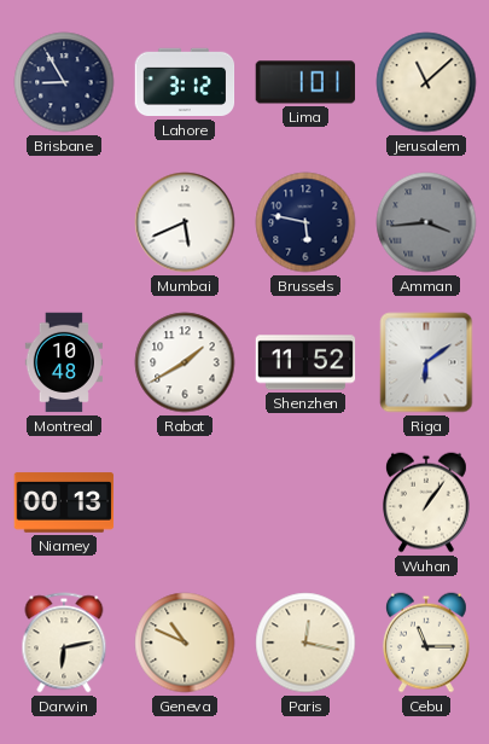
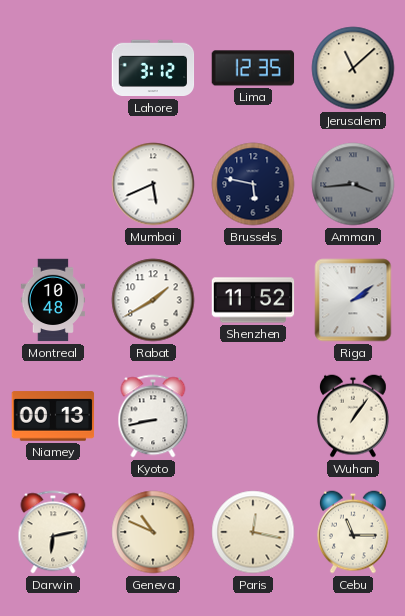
Brisbane: 8:55 -> none
Lima: 1:01 -> 12:35
Riga: 6:09 -> 2:09
Kyoto: none -> 8:43
